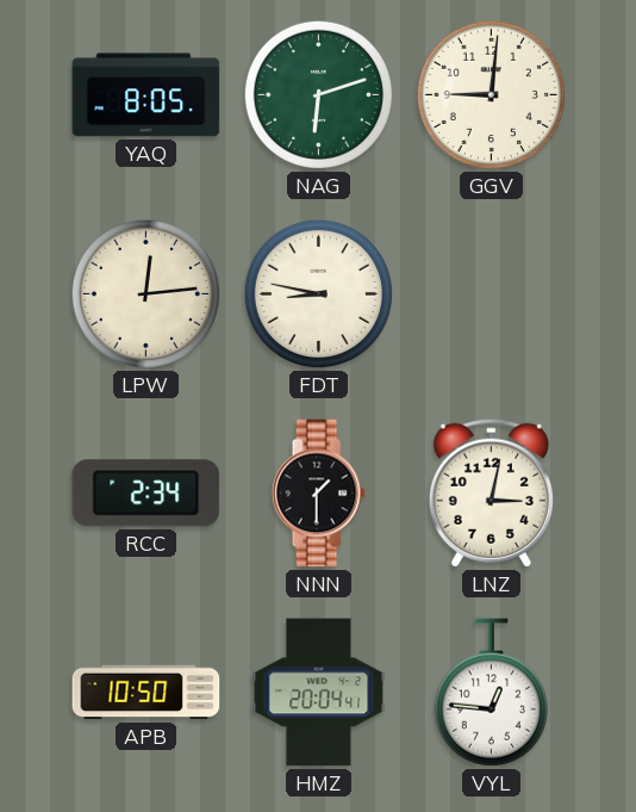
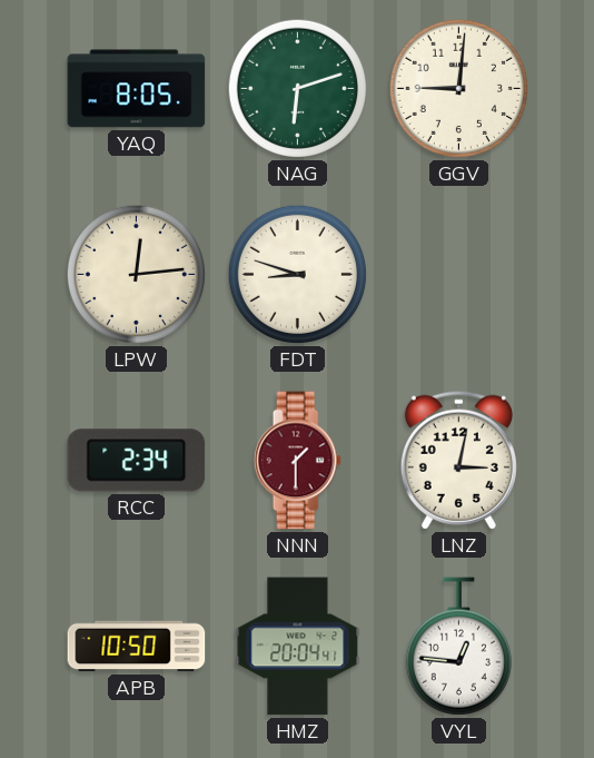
FDT: 8:47 -> 8:48
NNN dial: black -> burgundy
